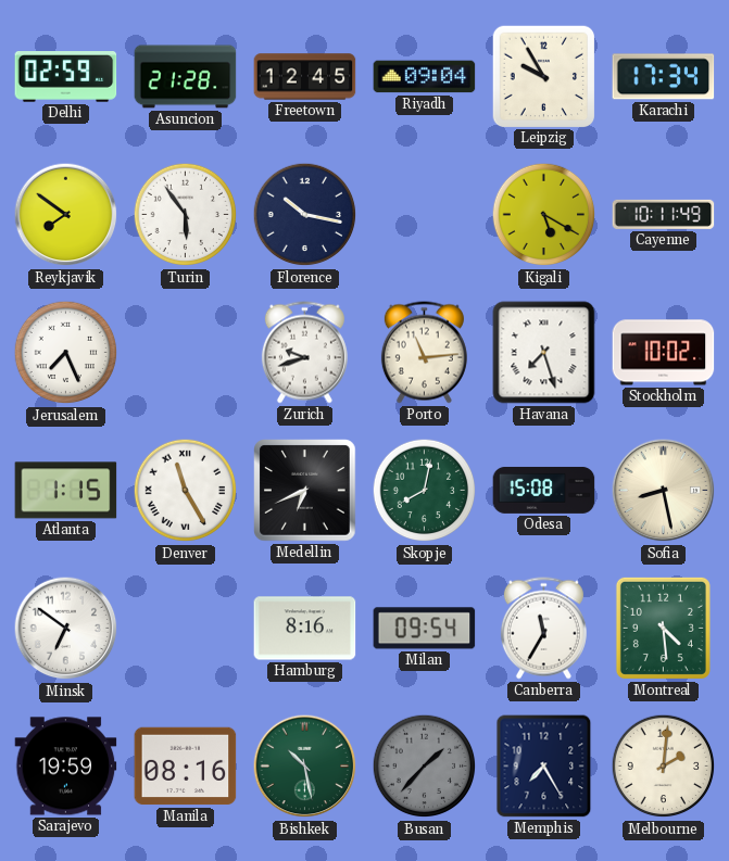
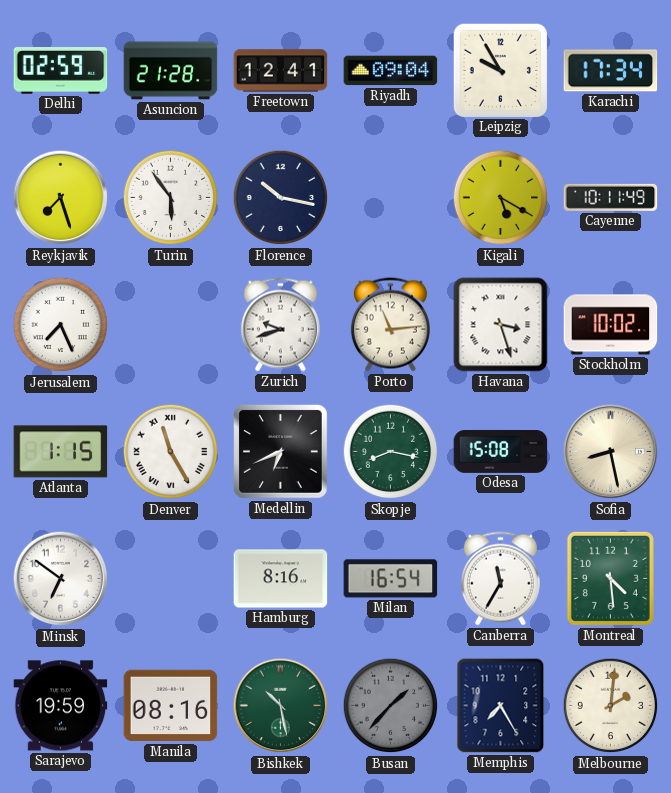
Freetown: 12:45 -> 12:41
Reykjavik: 7:51 -> 7:27
Havana: 7:27 -> 3:27
Skopje: 8:02 -> 8:17
Milan: 09:54 -> 16:54
